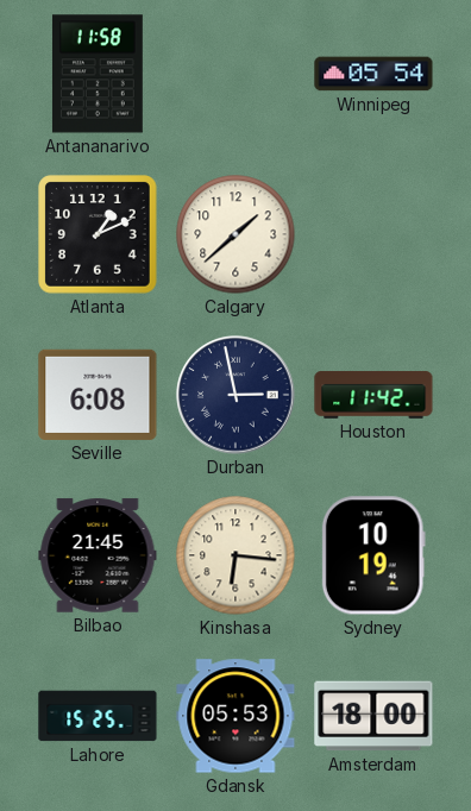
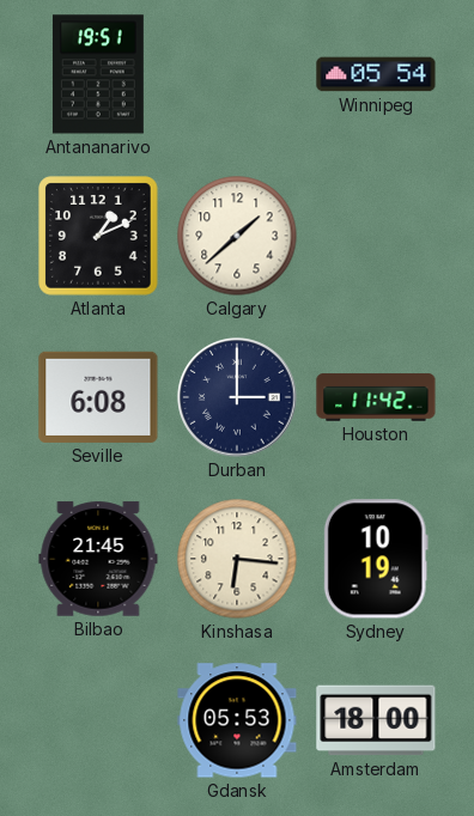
Antananarivo: 11:58 -> 19:51
Durban: 2:58 -> 3:00
Lahore: 15:25 -> none
